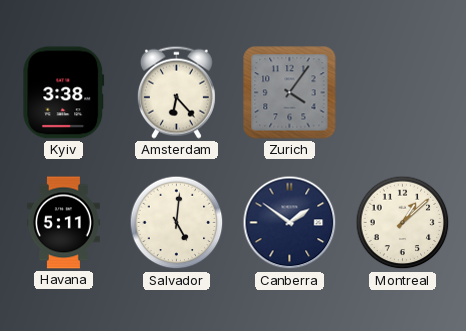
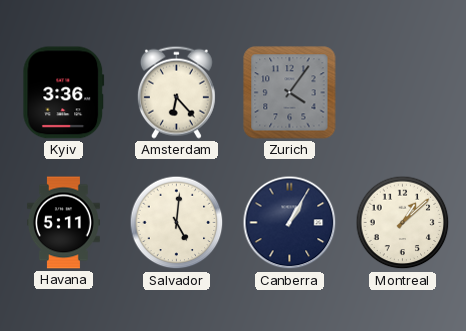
Kyiv: 3:38 -> 3:36
Canberra: 1:51 -> 1:05
